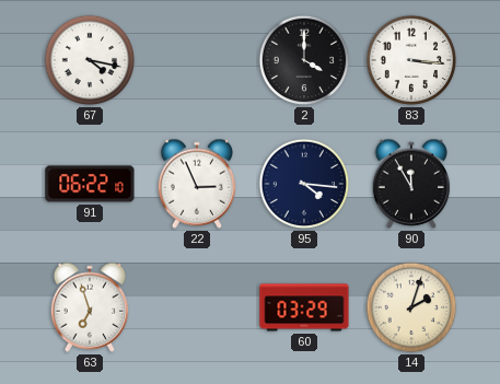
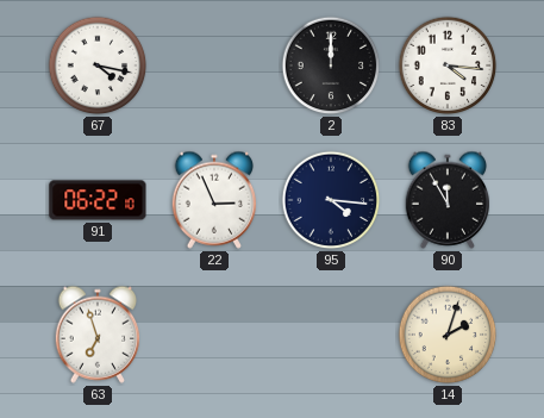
2: 4:00 -> 12:00
83: 3:16 -> 4:16
60: 03:29 -> none
